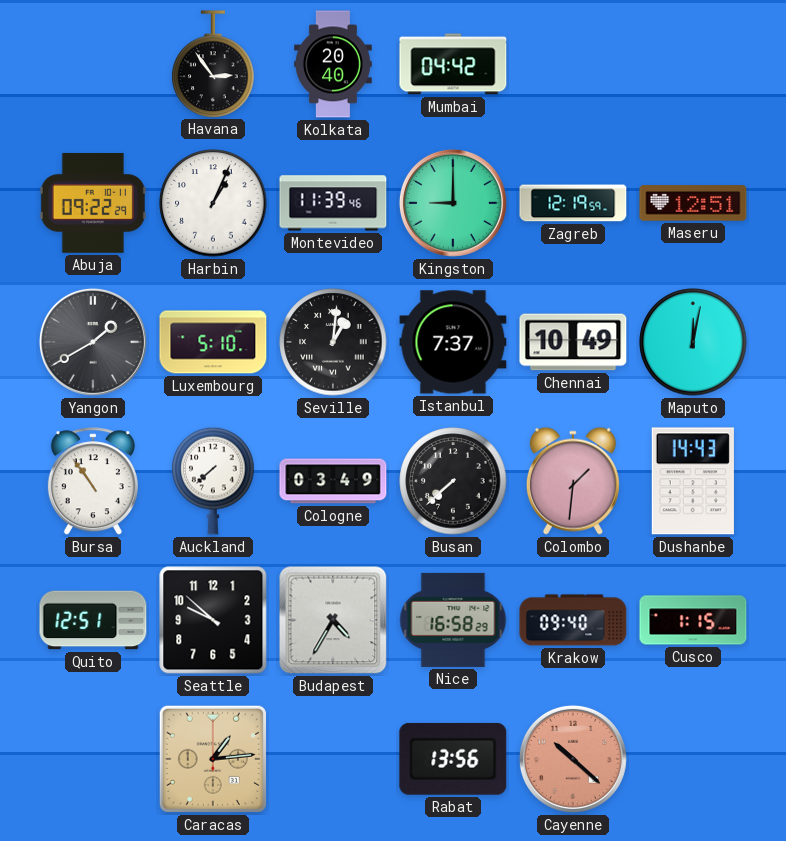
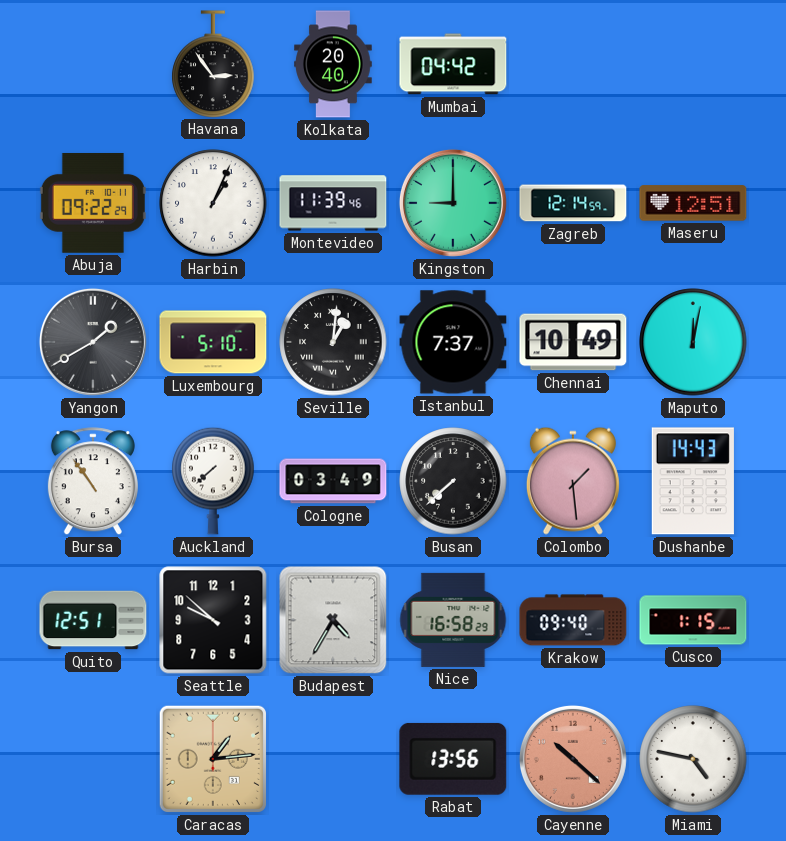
Zagreb: 12:19 -> 12:14
Colombo: 1:31 -> 1:29
Miami: none -> 4:47
